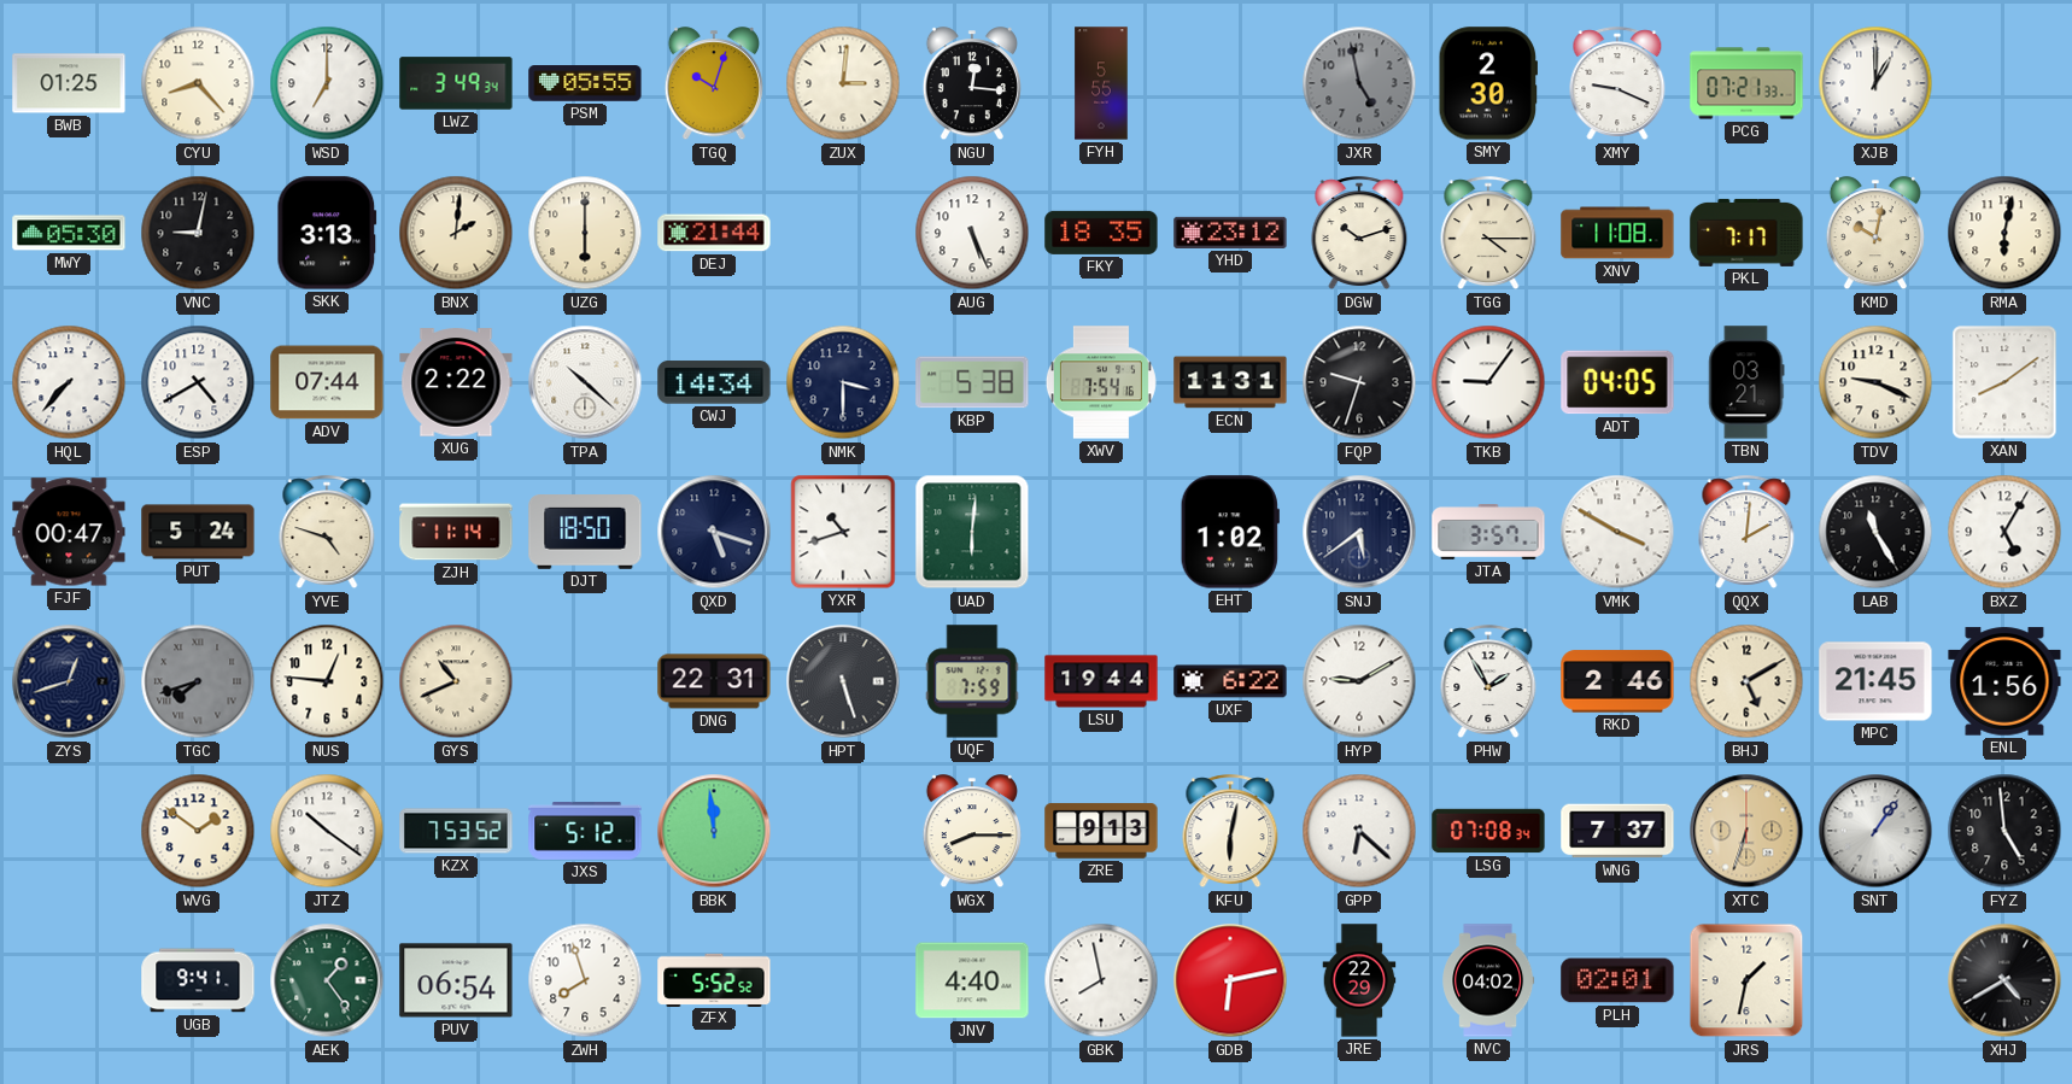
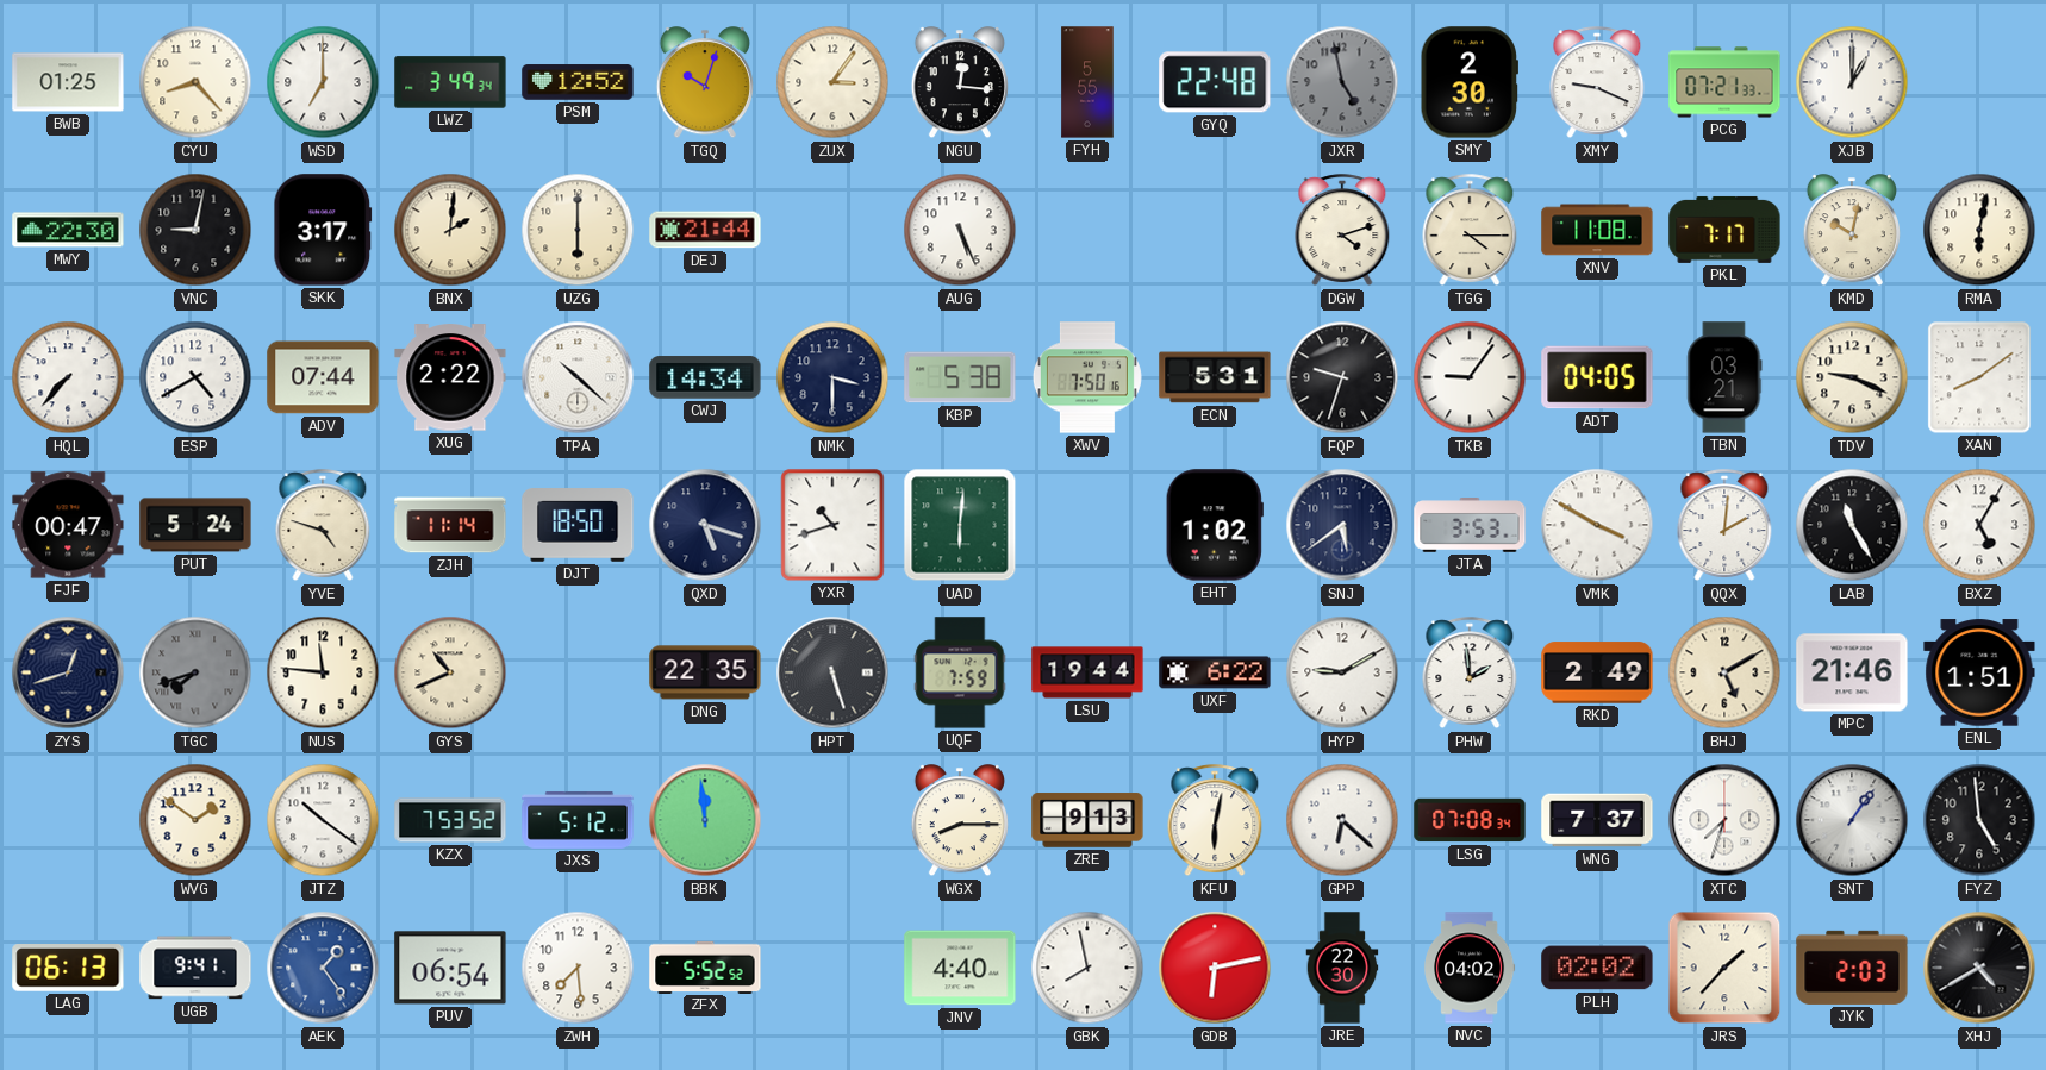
PSM: 05:55 -> 12:52
ZUX: 3:01 -> 3:06
GYQ: none -> 22:48
MWY: 05:30 -> 22:30
SKK: 3:13 -> 3:17
FKY: 18:35 -> none
YHD: 23:12 -> none
DGW: 10:12 -> 4:12
XWV: 7:54 -> 7:50
ECN: 11:31 -> 5:31
JTA: 3:57 -> 3:53
NUS: 12:46 -> 11:46
DNG: 22:31 -> 22:35
PHW: 1:55 -> 1:59
RKD: 2:46 -> 2:49
MPC: 21:45 -> 21:46
ENL: 1:56 -> 1:51
XTC: 6:33 -> 7:33
XTC dial: champagne -> white
LAG: none -> 06:13
AEK dial: green -> blue
ZWH: 7:57 -> 7:29
JRE: 22:29 -> 22:30
PLH: 02:01 -> 02:02
JRS: 1:32 -> 1:37
JYK: none -> 2:03
